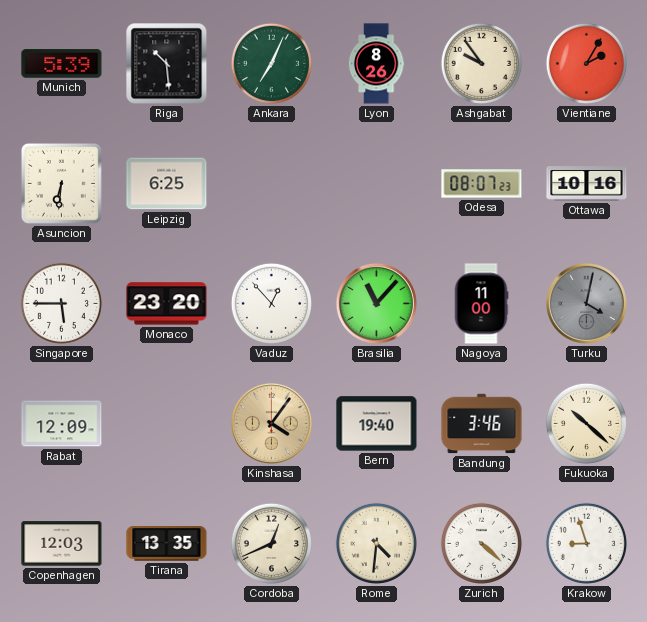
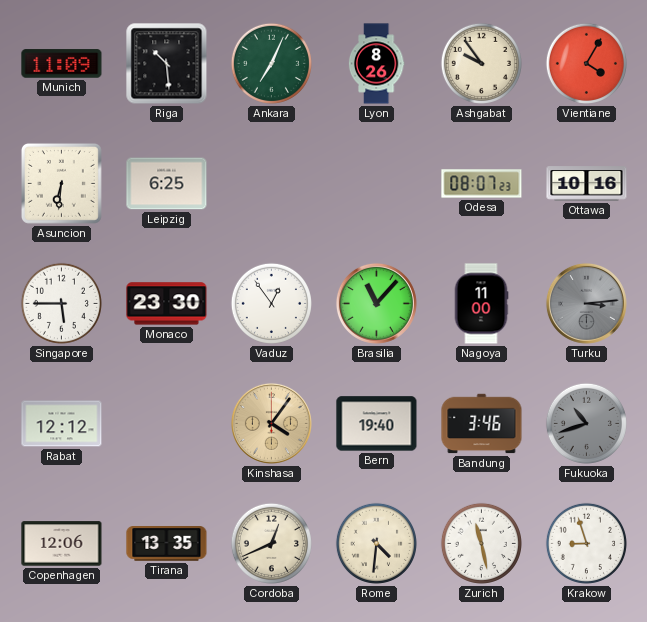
Munich: 5:39 -> 11:09
Vientiane: 2:05 -> 4:05
Monaco: 23:20 -> 23:30
Vaduz: 12:53 -> 12:54
Turku: 4:02 -> 3:14
Rabat: 12:09 -> 12:12
Fukuoka: 10:22 -> 10:42
Fukuoka dial: cream -> grey
Copenhagen: 12:03 -> 12:06
Zurich: 4:22 -> 11:28
